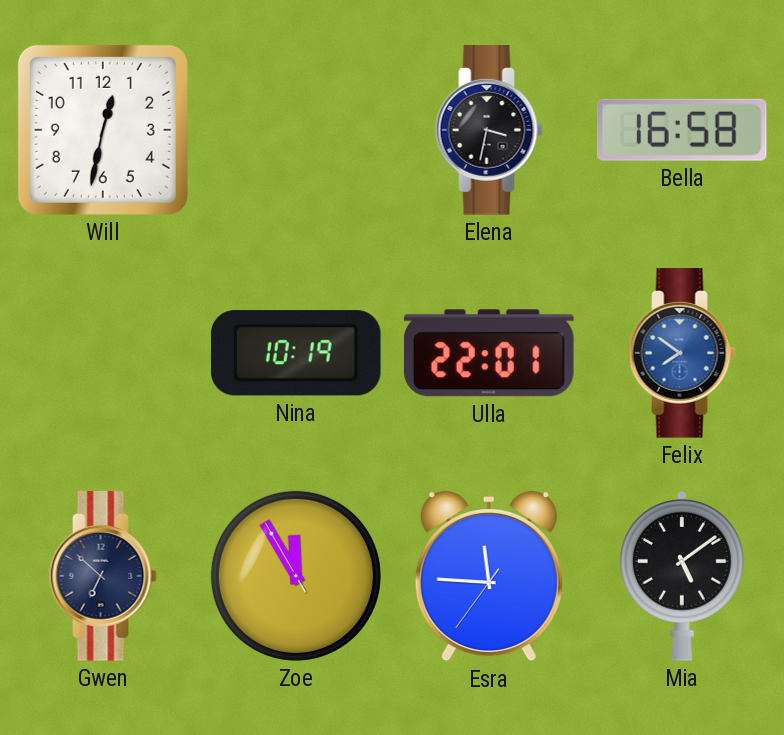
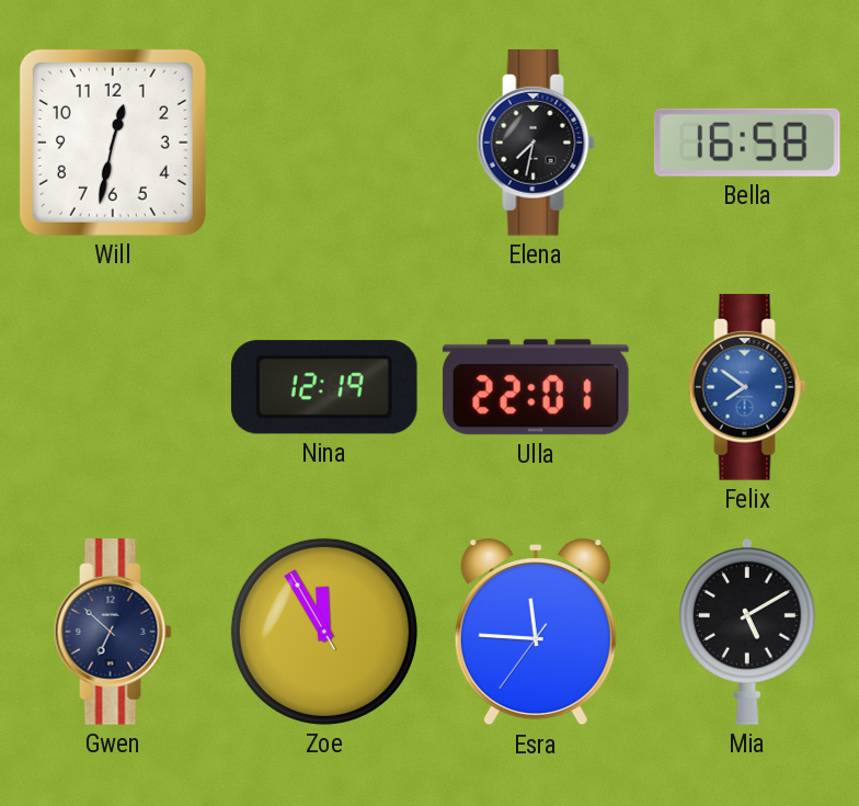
Elena: 3:32 -> 7:32
Nina: 10:19 -> 12:19
Mia: 5:09 -> 5:10
